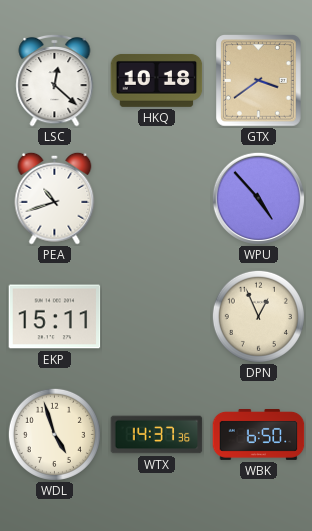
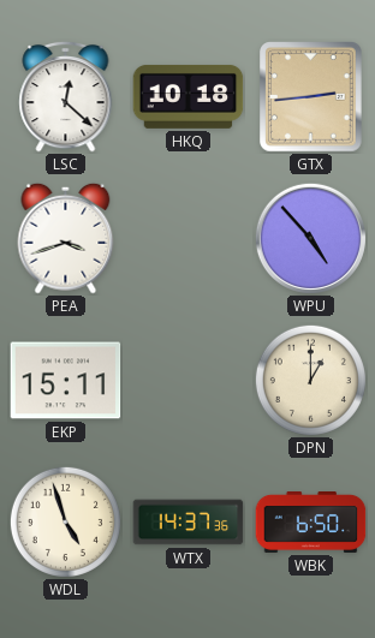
GTX: 3:39 -> 2:44
PEA: 10:42 -> 3:42
DPN: 12:56 -> 1:00
